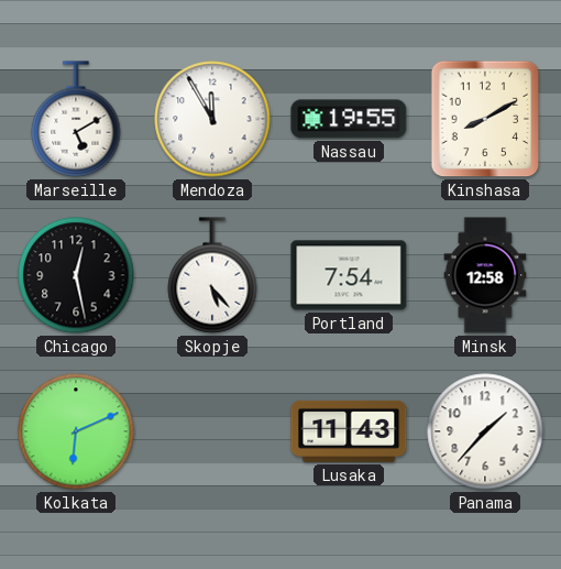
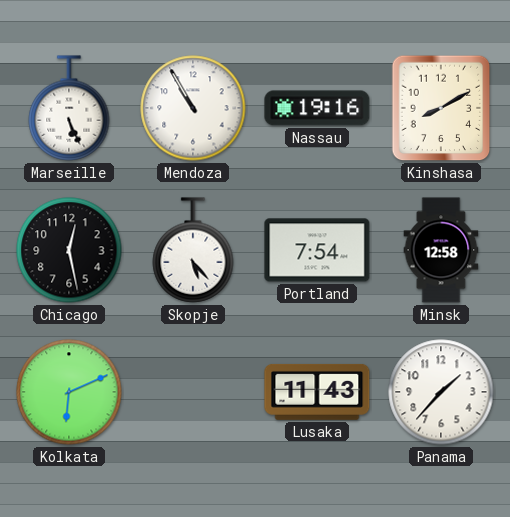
Marseille: 5:10 -> 5:26
Mendoza: 11:55 -> 10:55
Nassau: 19:55 -> 19:16
